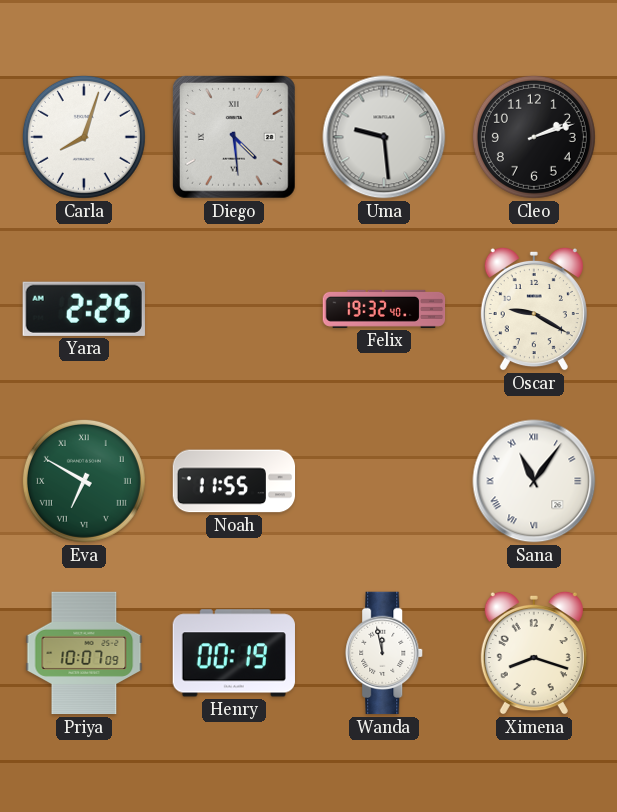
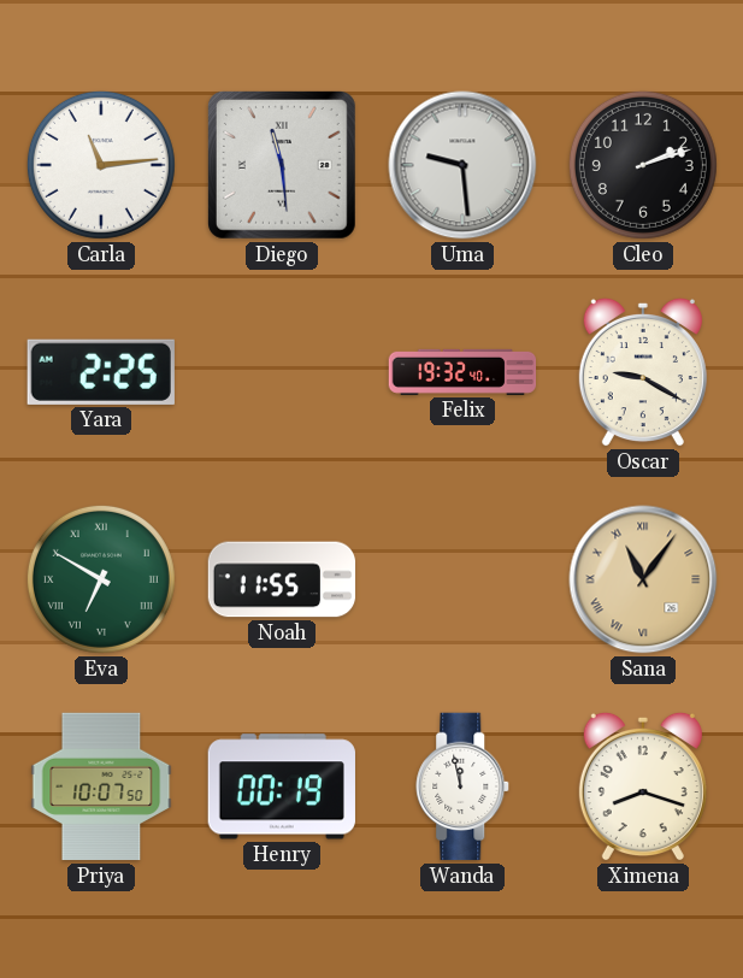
Carla: 8:03 -> 11:14
Diego: 4:29 -> 11:29
Sana dial: white -> champagne
Priya: 10:07:09 -> 10:07:50
